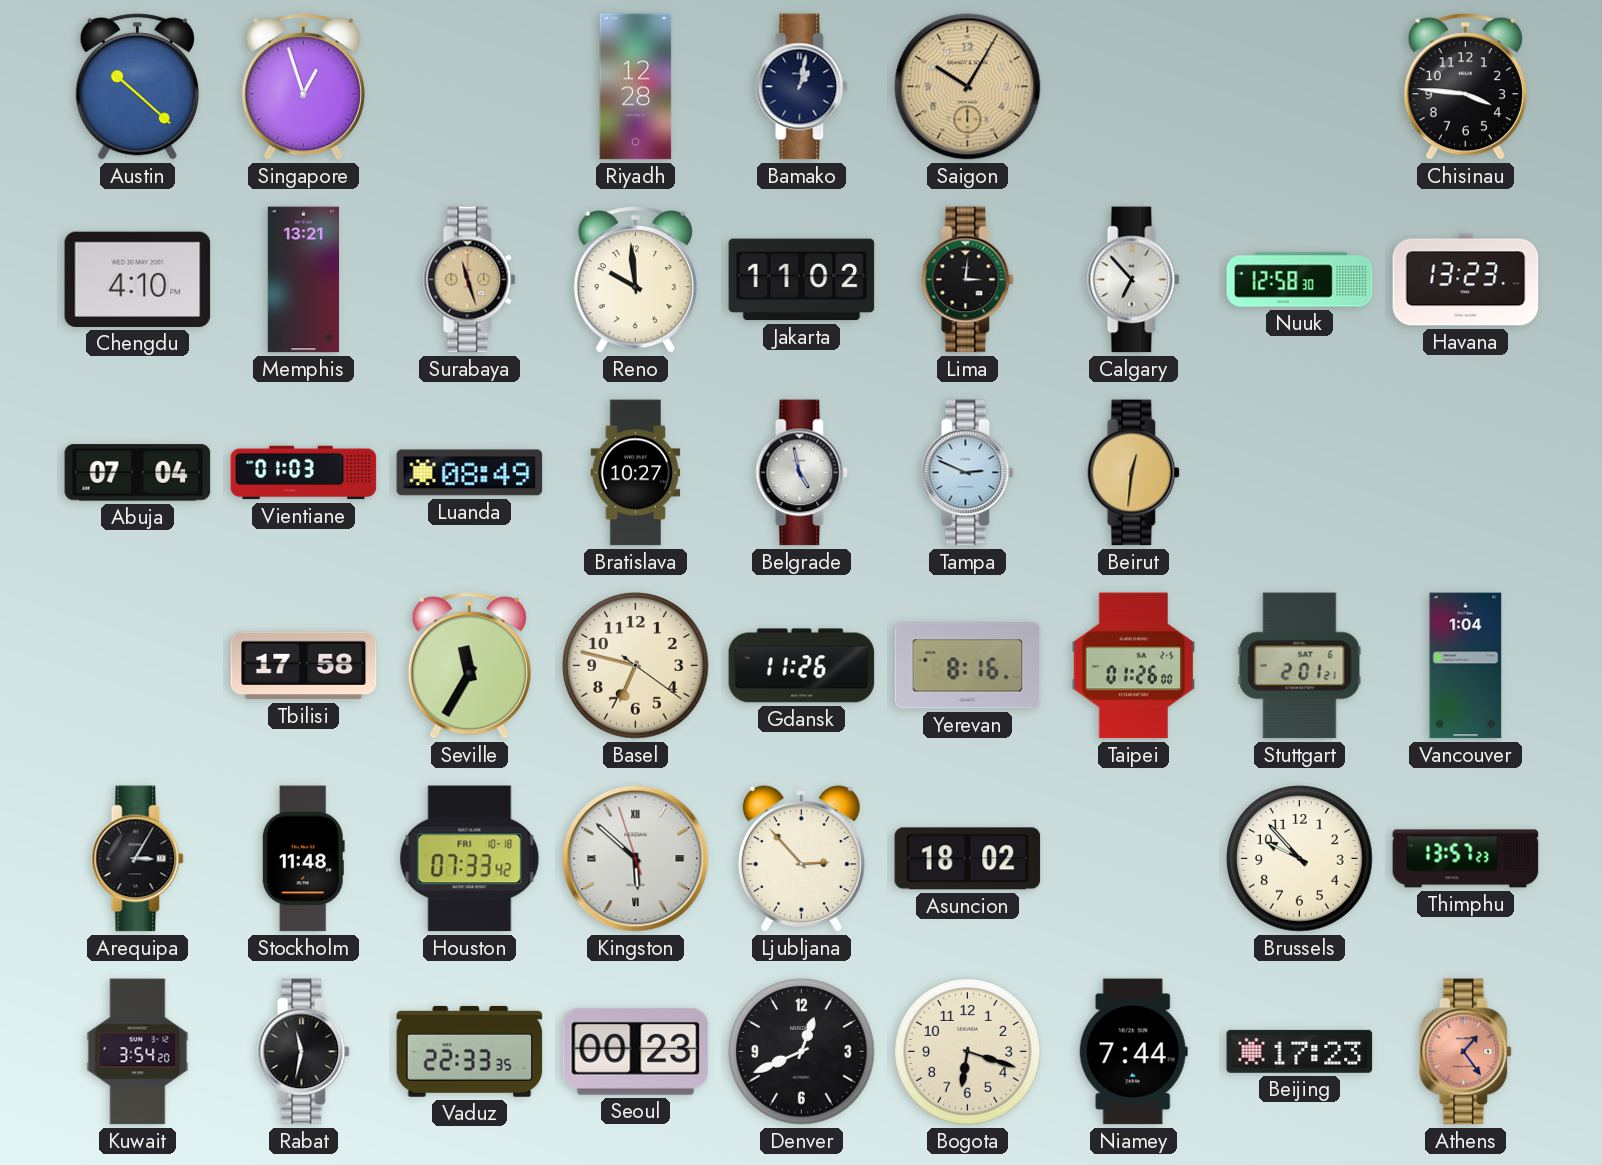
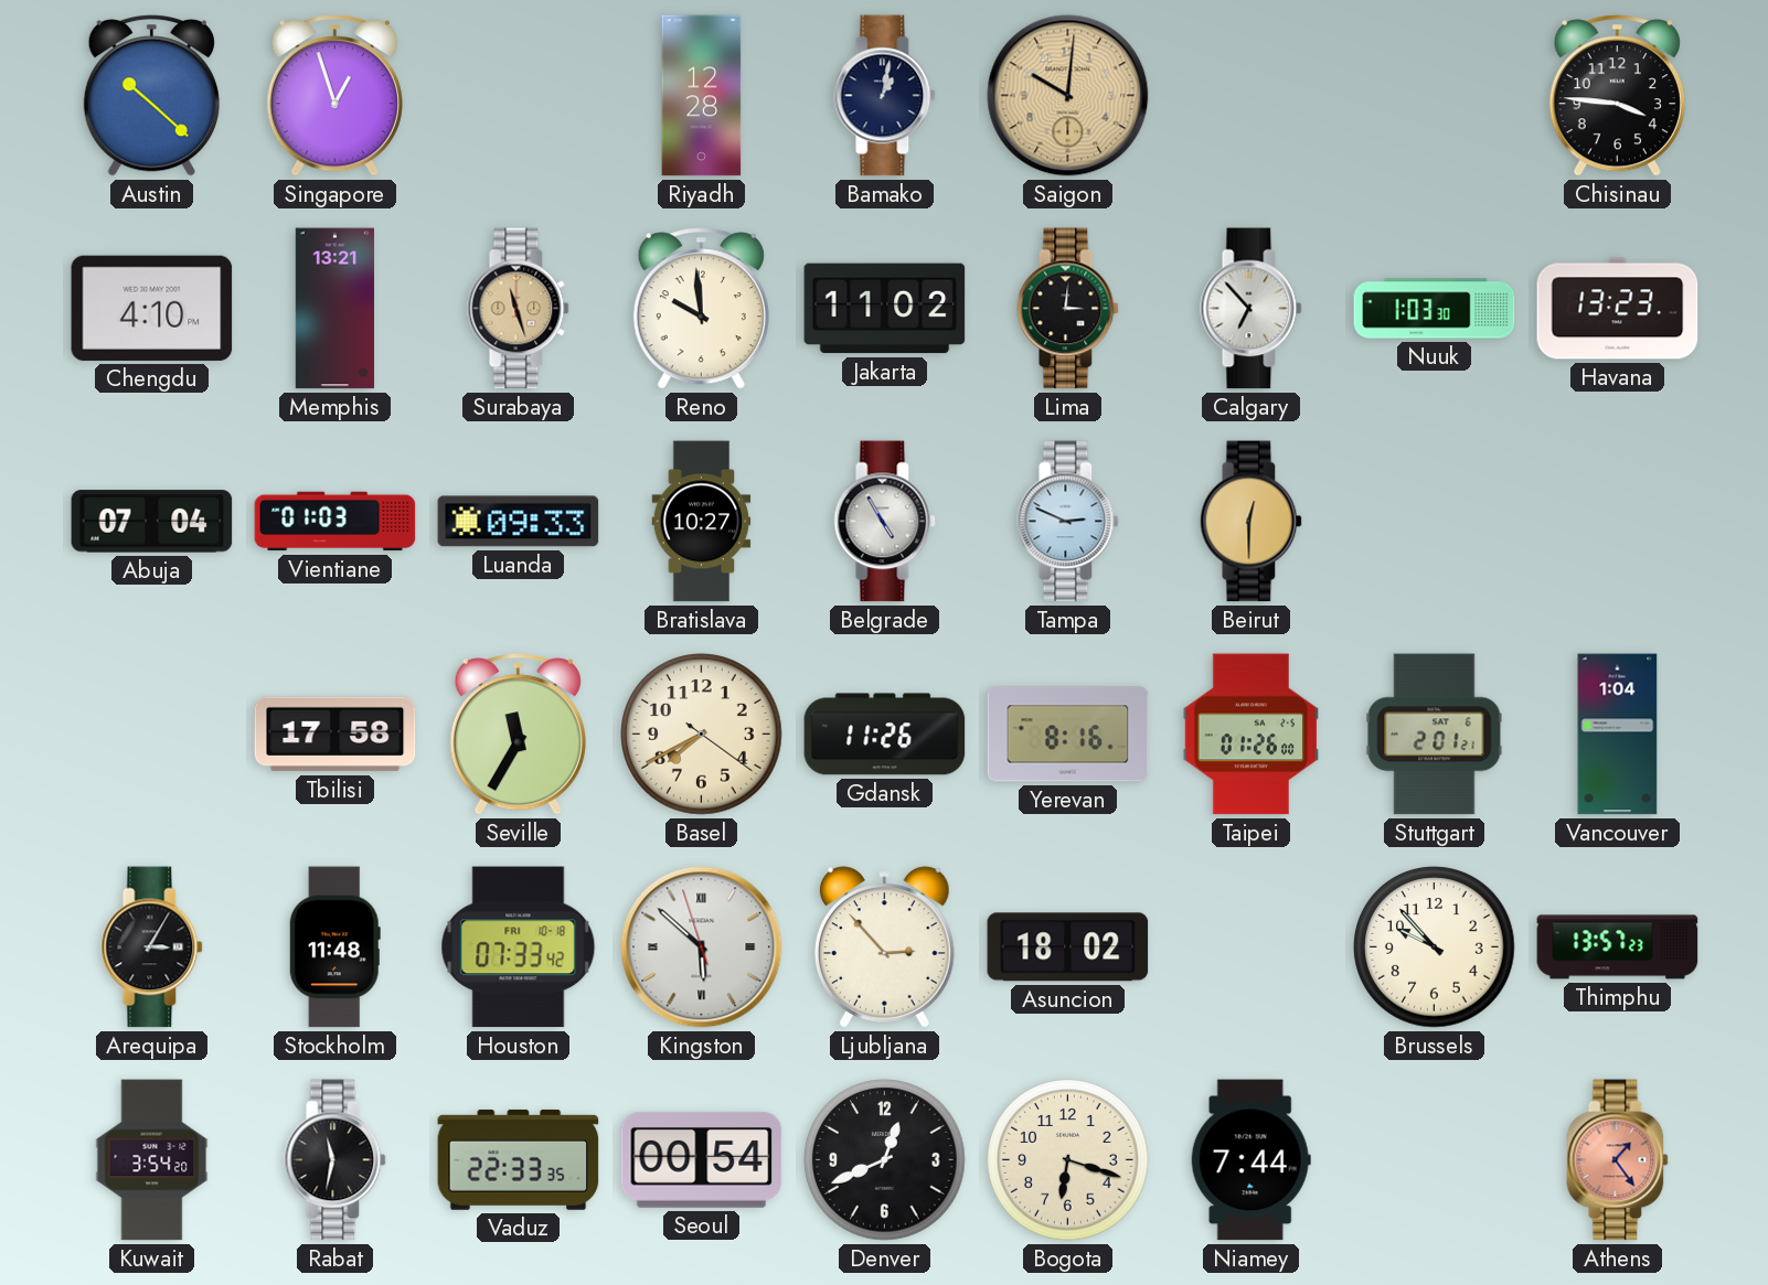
Saigon: 10:05 -> 10:01
Nuuk: 12:58 -> 1:03
Luanda: 08:49 -> 09:33
Belgrade: 4:58 -> 4:55
Beirut: 12:31 -> 12:30
Basel: 6:47 -> 7:40
Seoul: 00:23 -> 00:54
Beijing: 17:23 -> none
